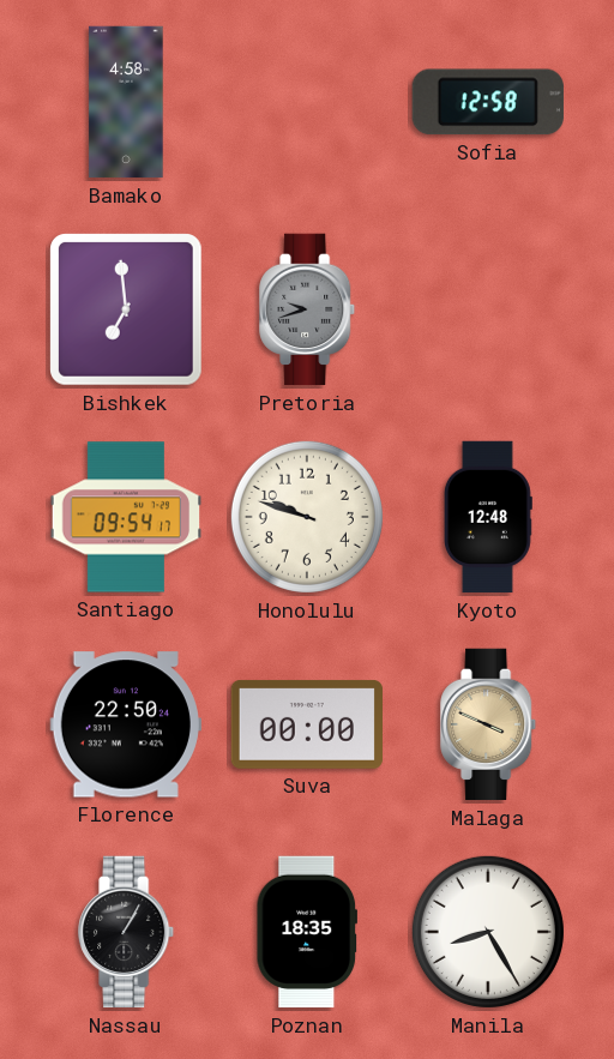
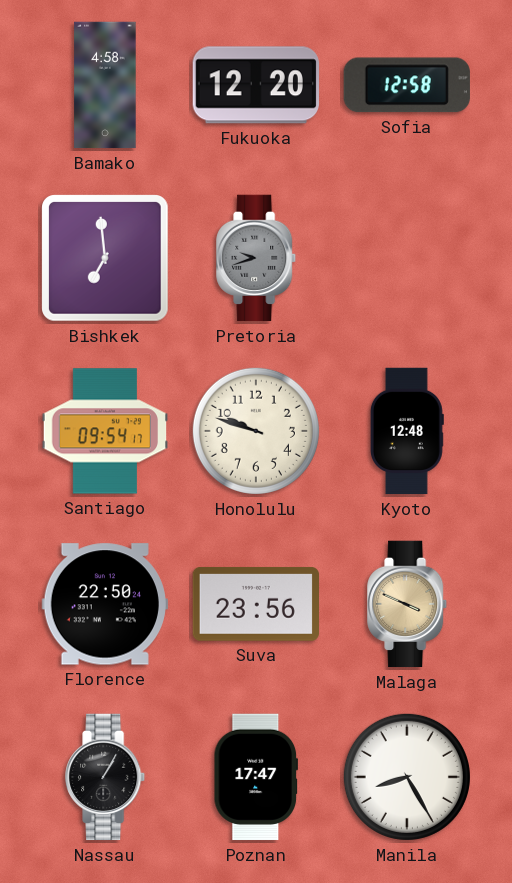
Fukuoka: none -> 12:20
Suva: 00:00 -> 23:56
Poznan: 18:35 -> 17:47
